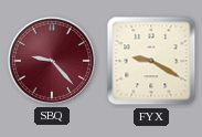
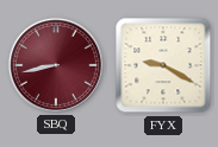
SBQ: 9:23 -> 8:43
